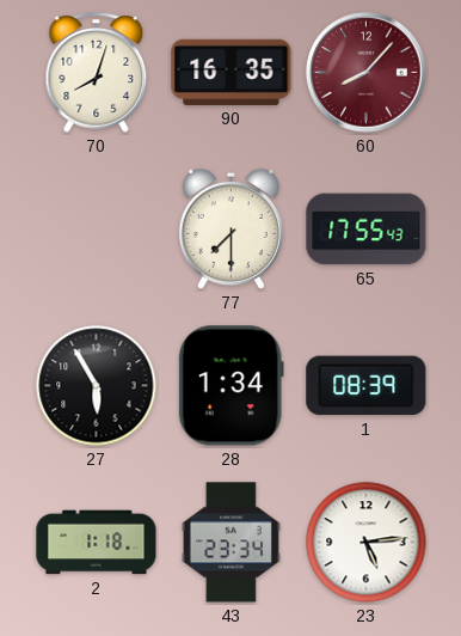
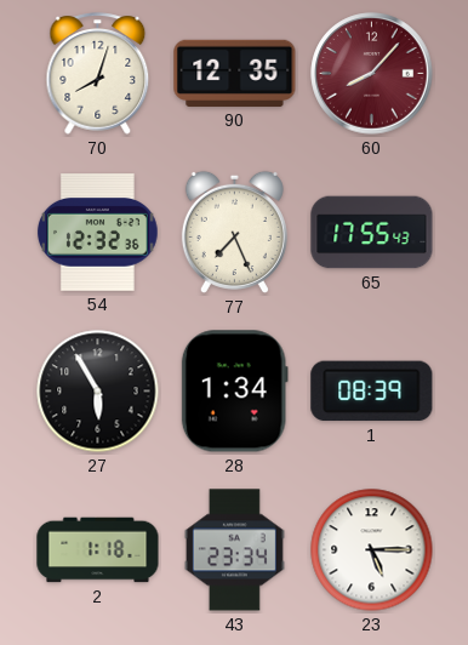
90: 16:35 -> 12:35
54: none -> 12:32
77: 7:30 -> 7:26
23: 5:14 -> 5:15
